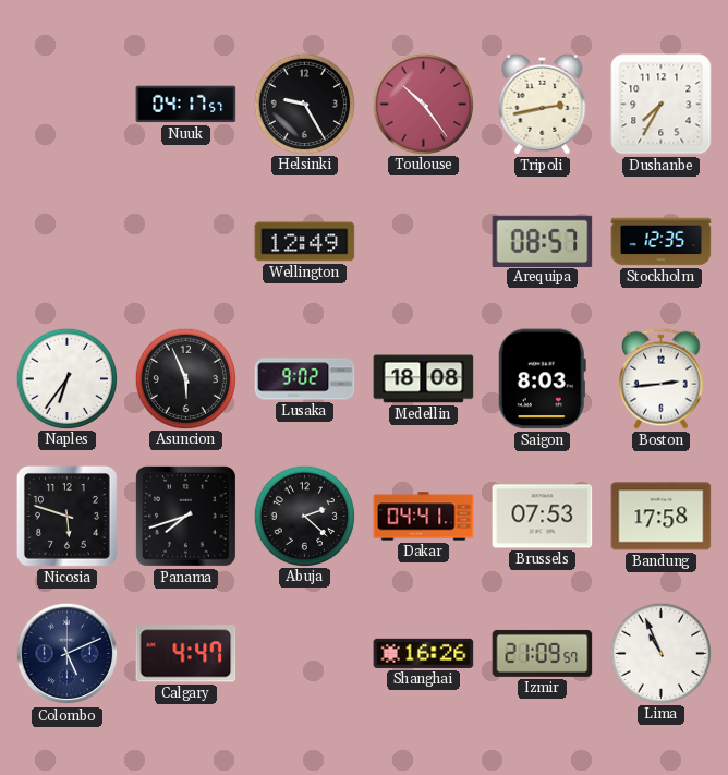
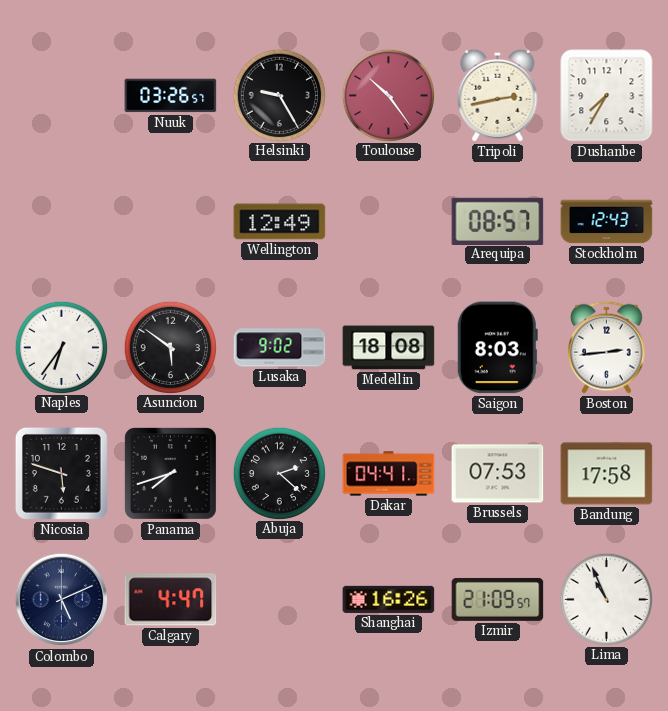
Nuuk: 04:17 -> 03:26
Stockholm: 12:35 -> 12:43
Asuncion: 5:56 -> 5:51
